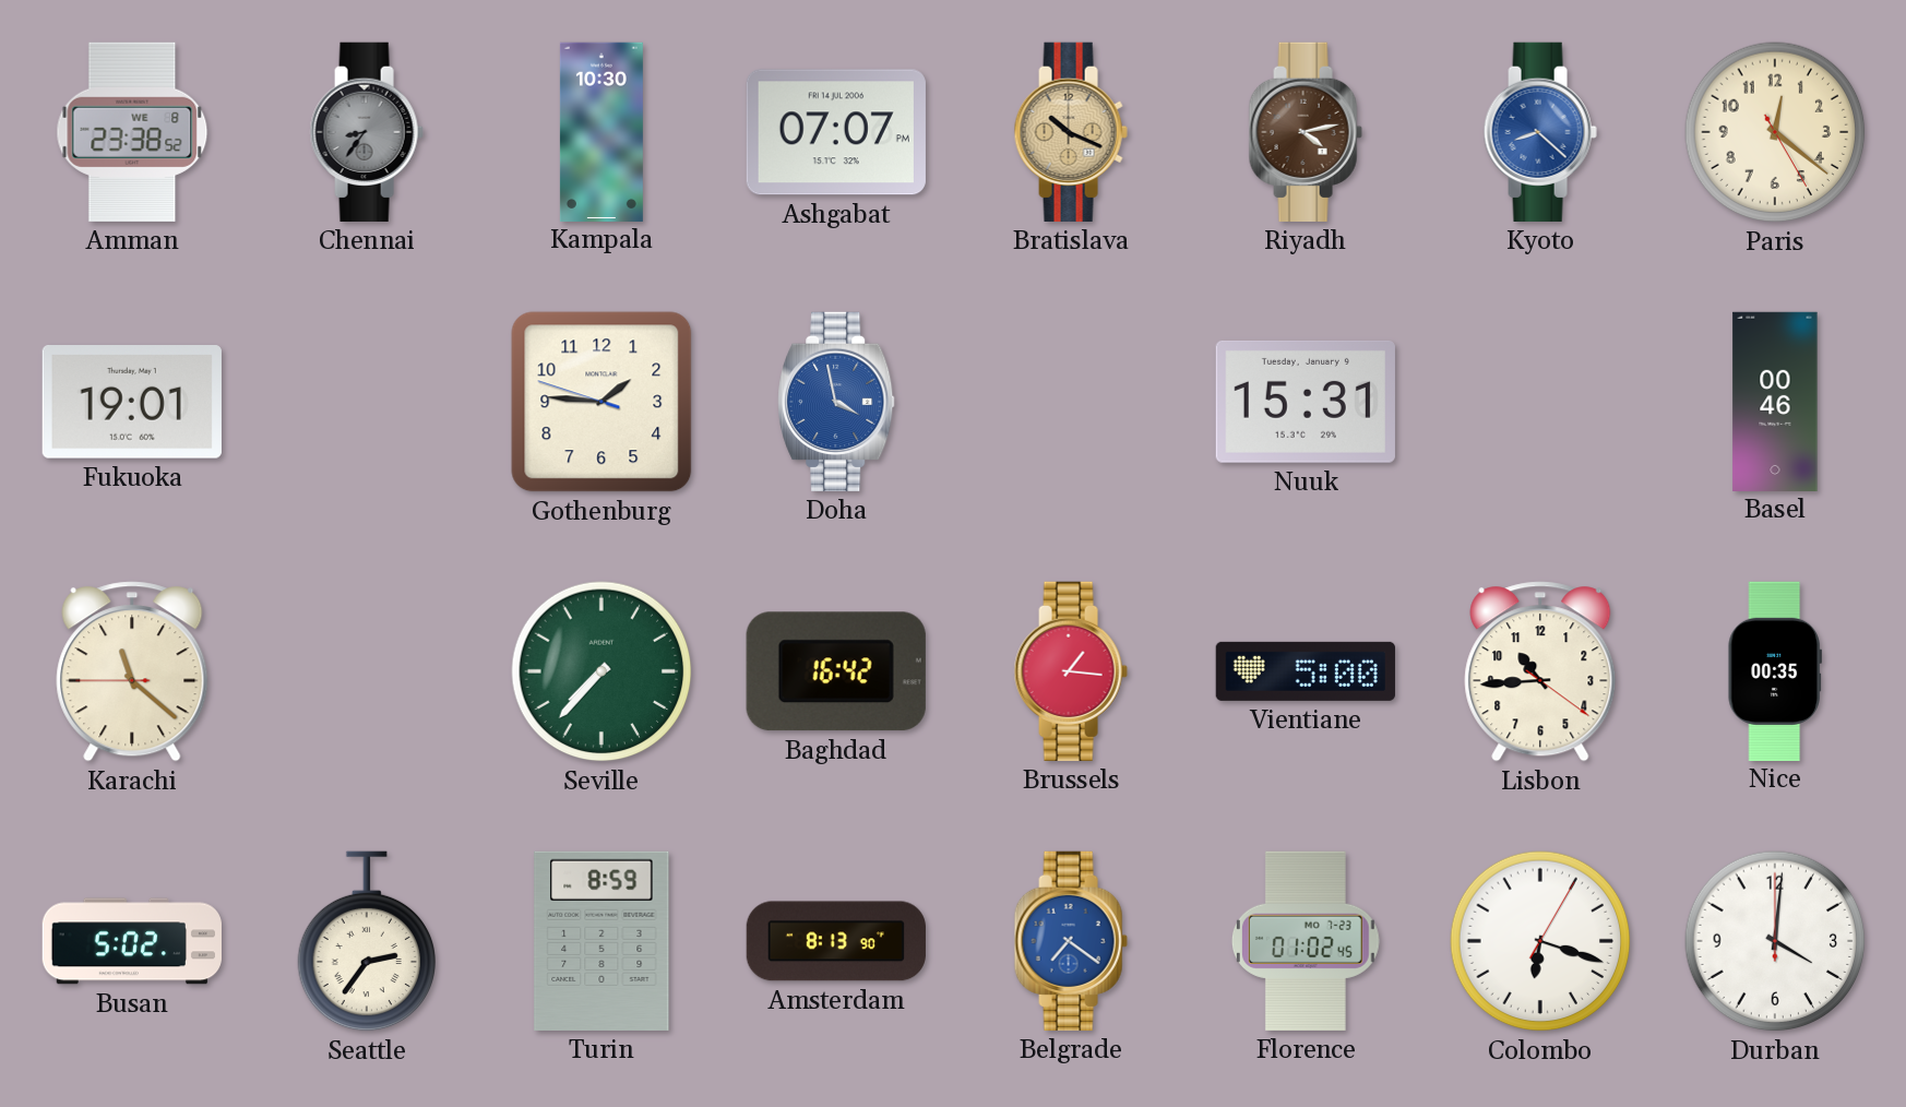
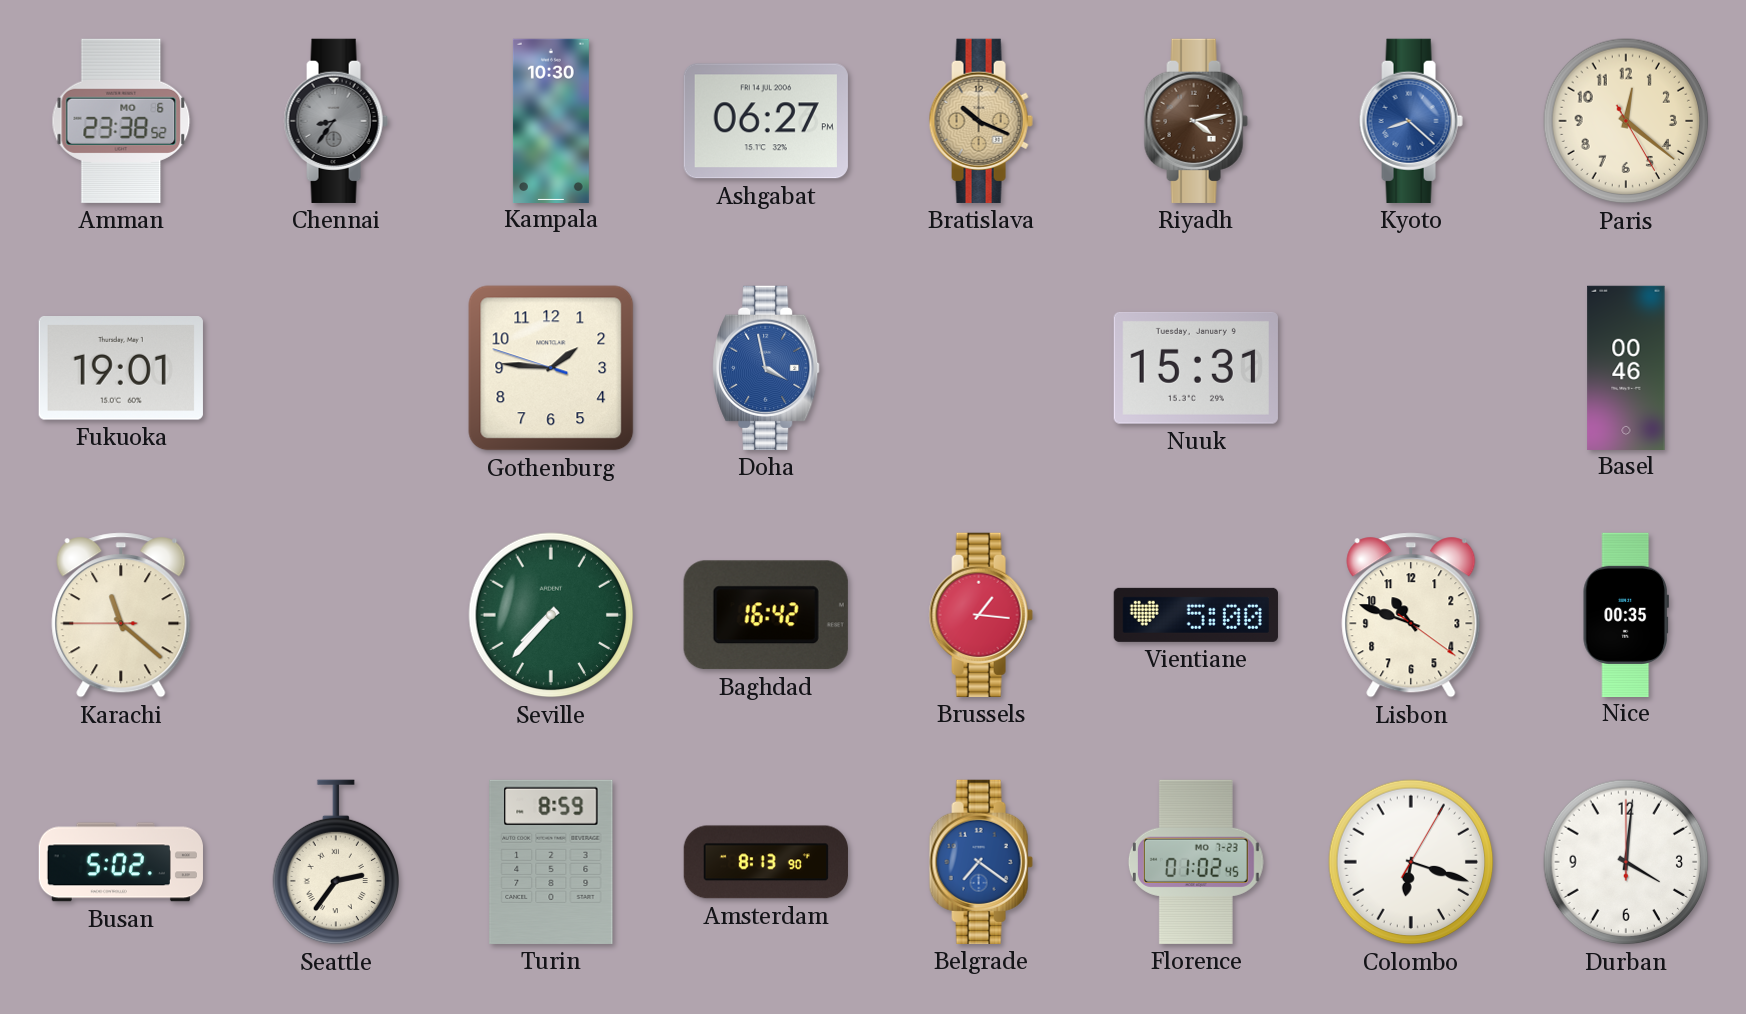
Amman date: WE 8 -> MO 6
Ashgabat: 07:07 -> 06:27
Lisbon: 10:44 -> 10:48
